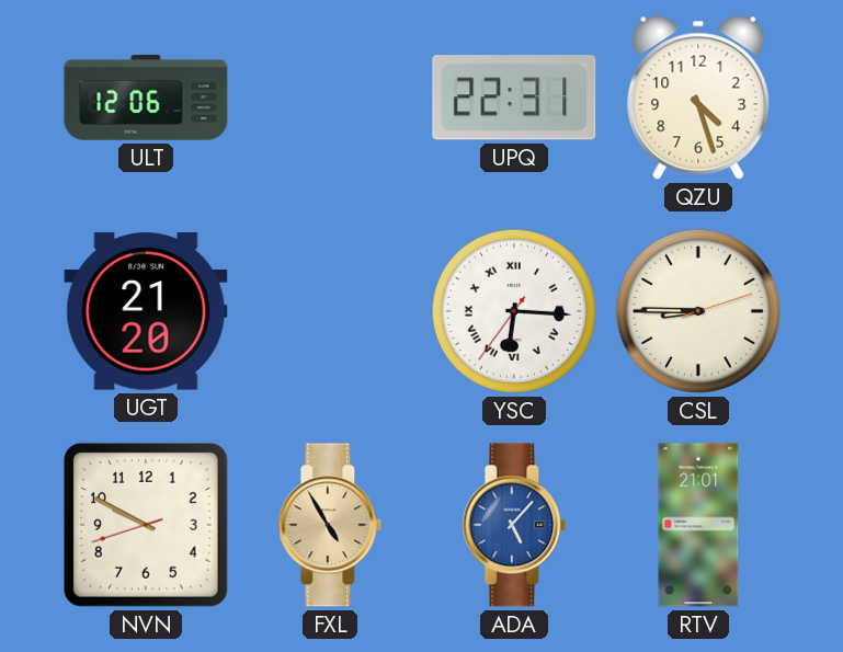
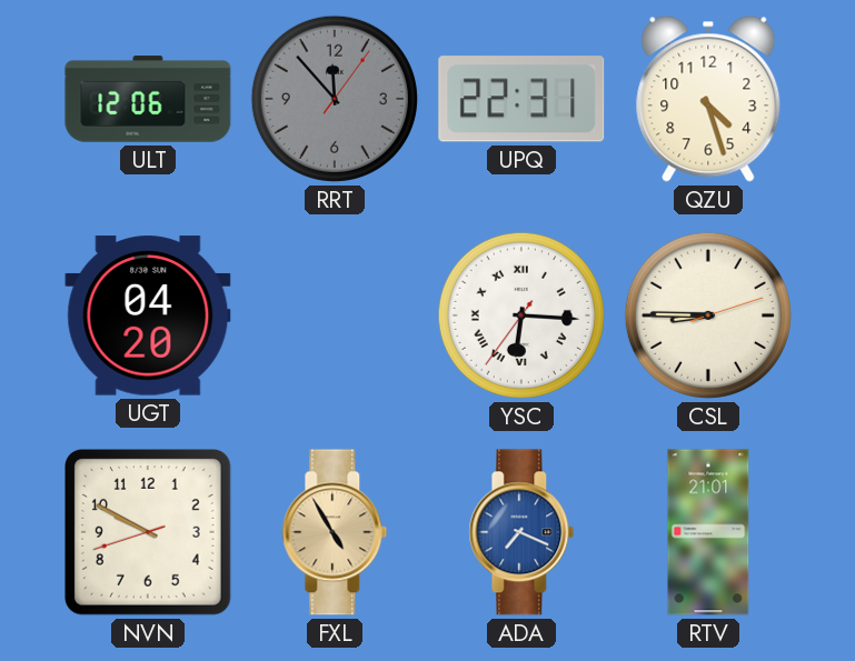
RRT: none -> 11:53
UGT: 21:20 -> 04:20
ADA: 5:07 -> 7:19
